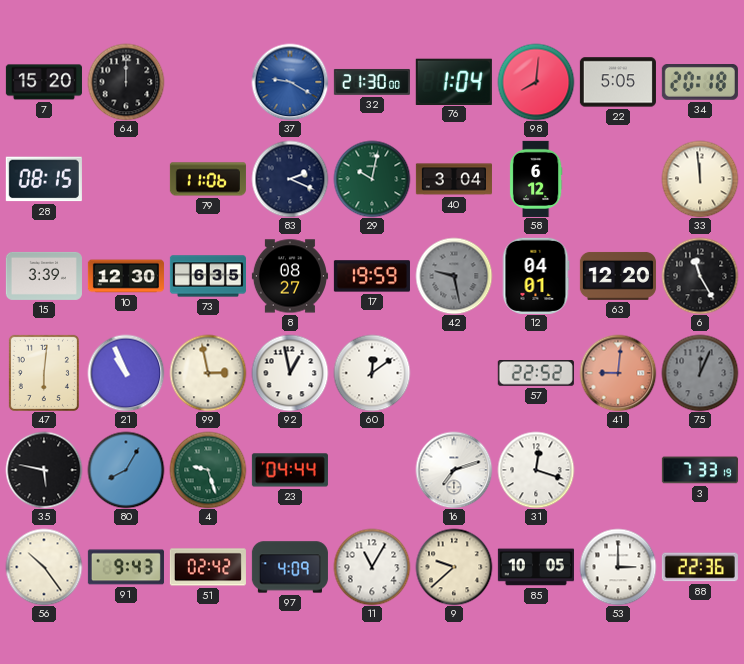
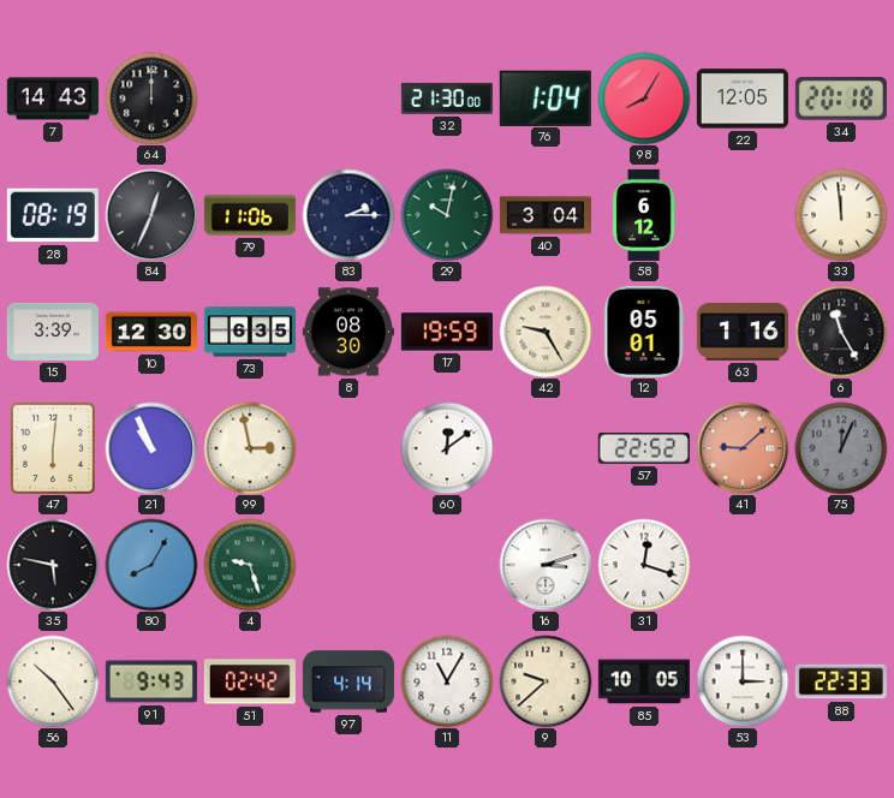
7: 15:20 -> 14:43
37: 9:20 -> none
98: 8:01 -> 8:05
22: 5:05 -> 12:05
28: 08:15 -> 08:19
84: none -> 12:34
83: 2:19 -> 2:15
8: 08:27 -> 08:30
42: 9:28 -> 9:25
42 dial: grey -> cream
12: 04:01 -> 05:01
63: 12:20 -> 1:16
92: 12:58 -> none
41: 9:01 -> 9:08
23: 04:44 -> none
16: 7:12 -> 3:12
3: 7:33 -> none
97: 4:09 -> 4:14
88: 22:36 -> 22:33
